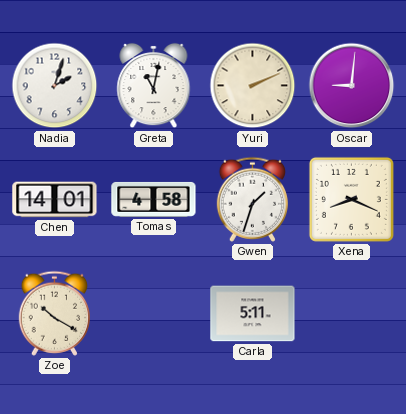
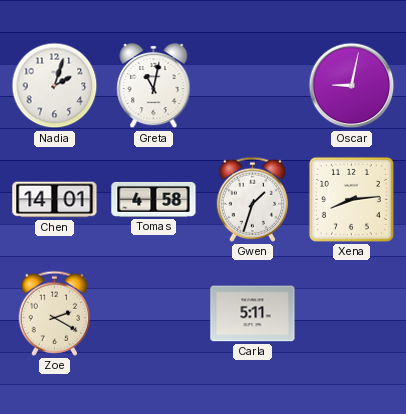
Yuri: 2:11 -> none
Oscar: 9:01 -> 9:02
Xena: 8:19 -> 8:14
Zoe: 10:20 -> 2:20
